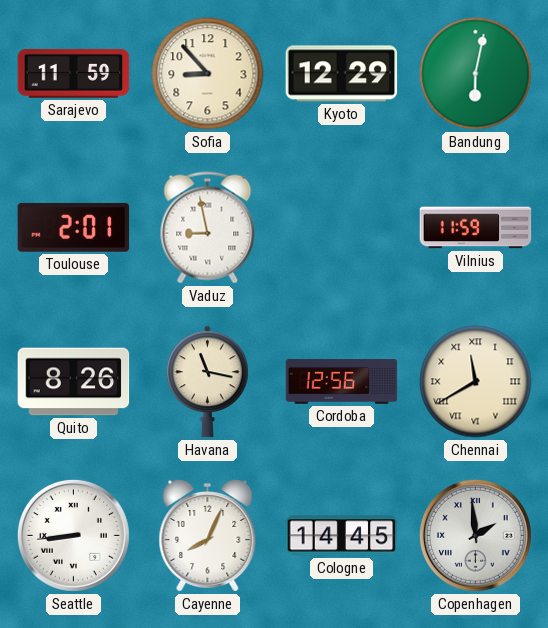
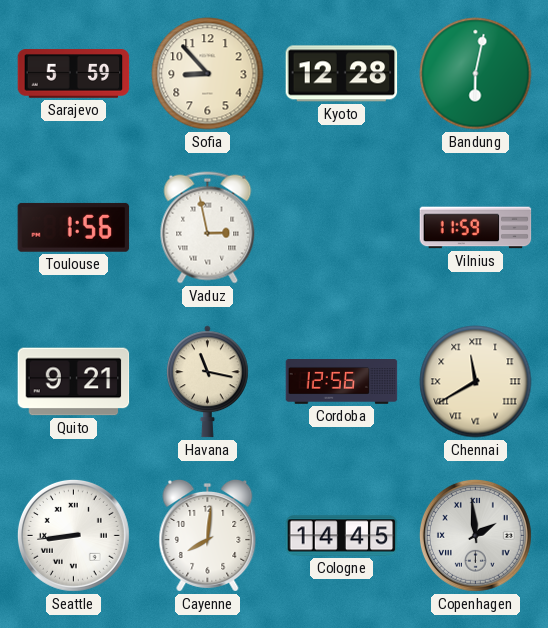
Sarajevo: 11:59 -> 5:59
Kyoto: 12:29 -> 12:28
Toulouse: 2:01 -> 1:56
Vaduz: 8:58 -> 2:58
Quito: 8:26 -> 9:21
Cayenne: 8:04 -> 8:01
